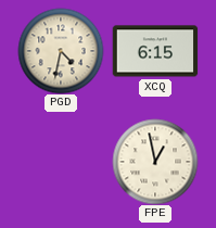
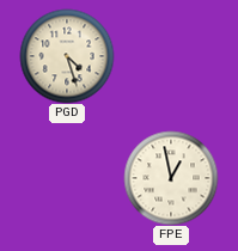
PGD: 4:32 -> 4:27
XCQ: 6:15 -> none
